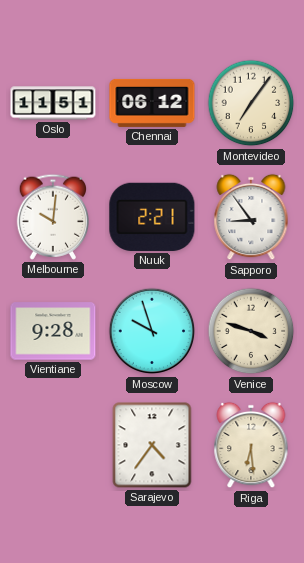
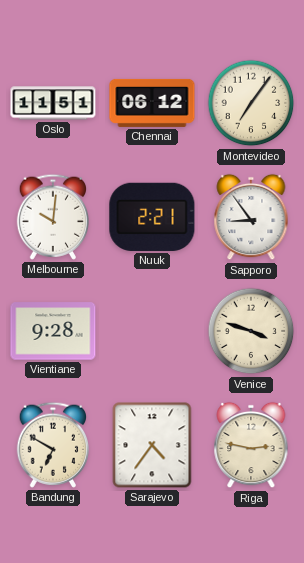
Moscow: 9:57 -> none
Bandung: none -> 6:50
Riga: 6:29 -> 2:47
